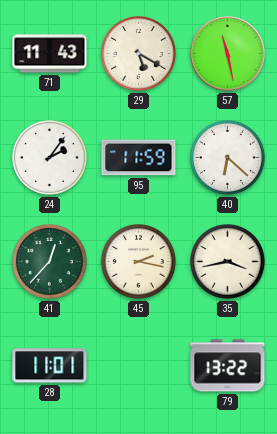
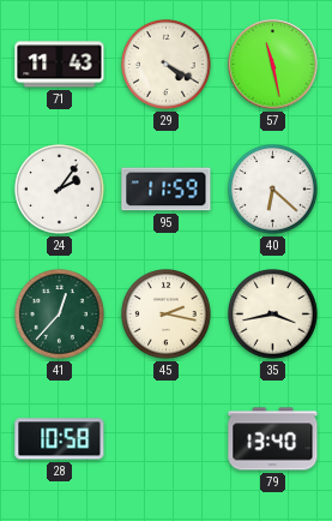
29: 5:20 -> 4:20
28: 11:01 -> 10:58
79: 13:22 -> 13:40
